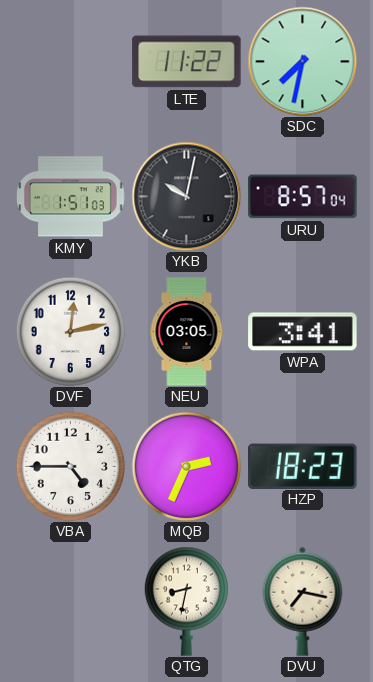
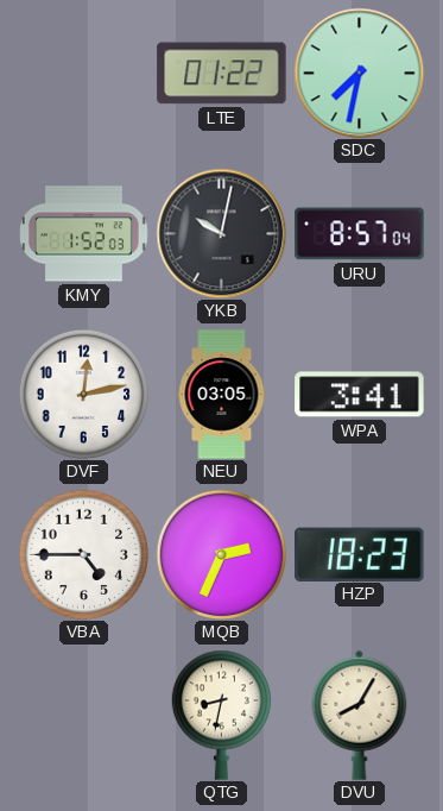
LTE: 11:22 -> 01:22
KMY: 1:51 -> 1:52
DVU: 7:17 -> 8:05
